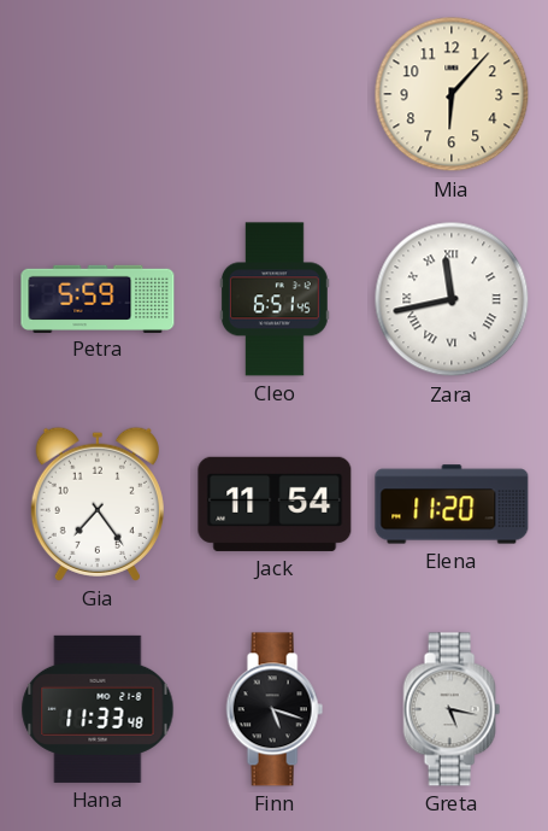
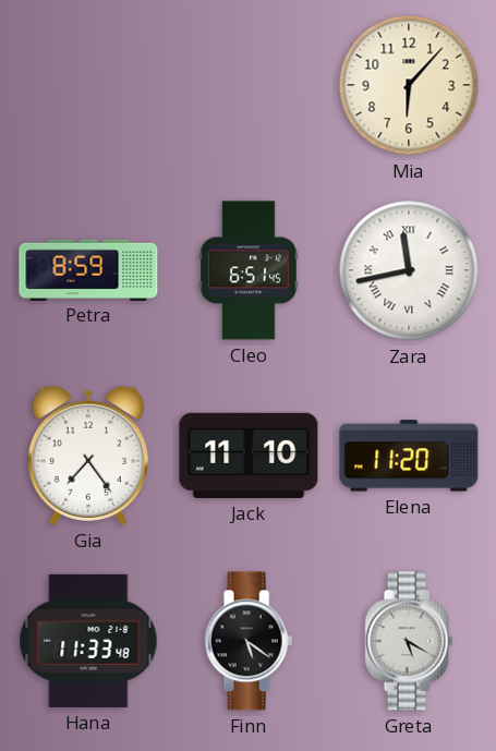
Petra: 5:59 -> 8:59
Jack: 11:54 -> 11:10
Finn: 5:18 -> 5:21
Greta: 5:17 -> 5:20
